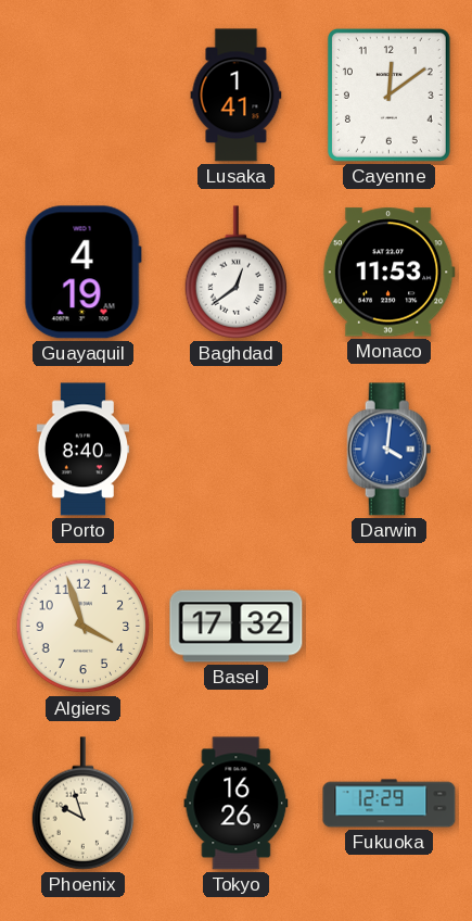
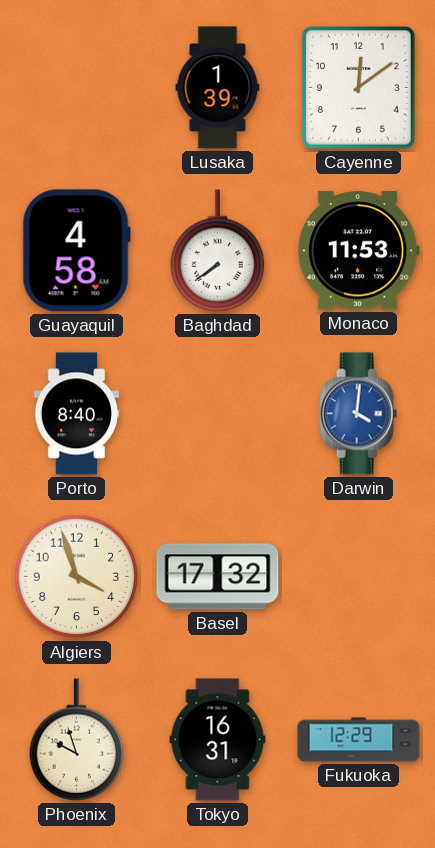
Lusaka: 1:41 -> 1:39
Guayaquil: 4:19 -> 4:58
Baghdad: 12:39 -> 7:39
Tokyo: 16:26 -> 16:31
